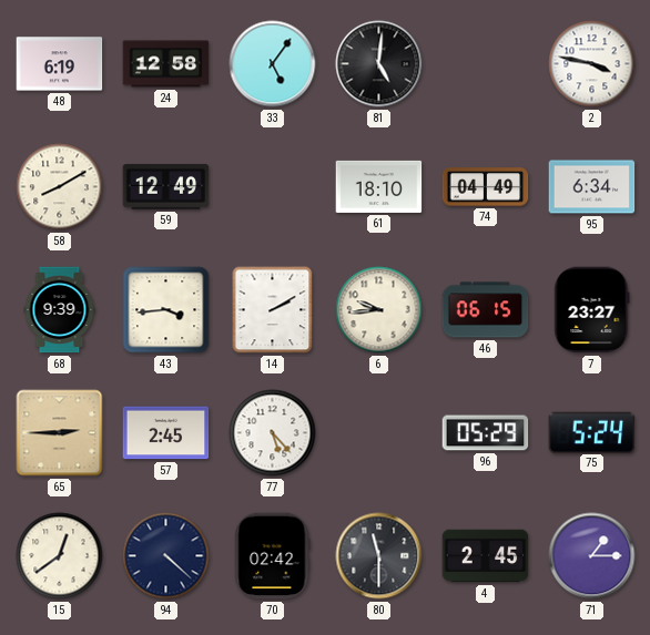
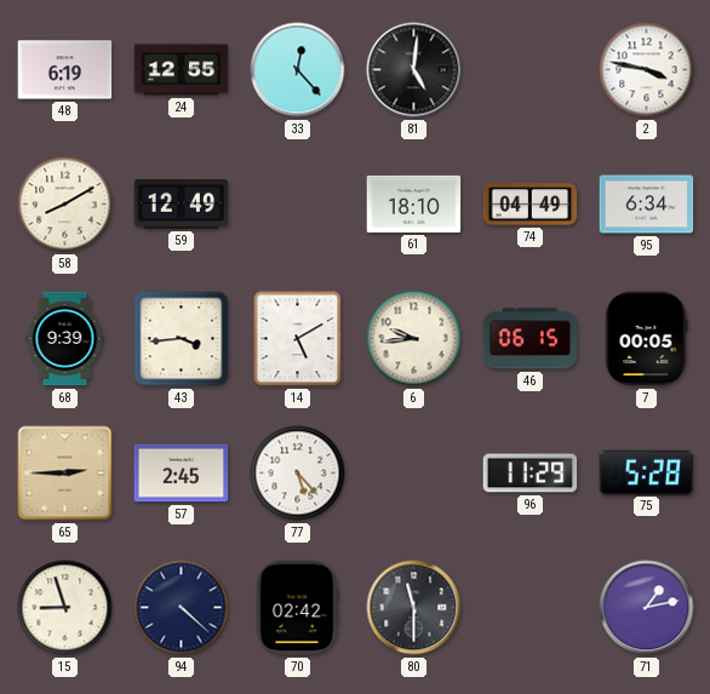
24: 12:58 -> 12:55
33: 5:06 -> 12:23
14: 2:10 -> 5:10
7: 23:27 -> 00:05
96: 05:29 -> 11:29
75: 5:24 -> 5:28
15: 12:39 -> 8:57
4: 2:45 -> none
71: 1:15 -> 1:13
